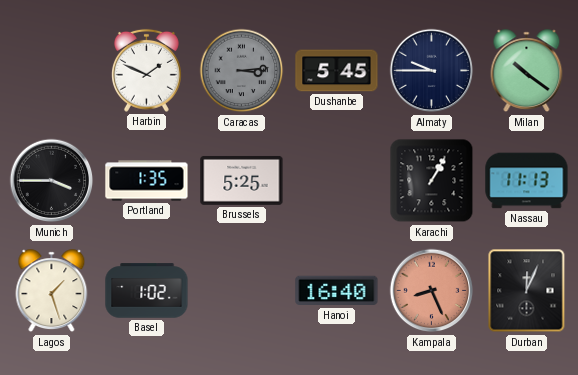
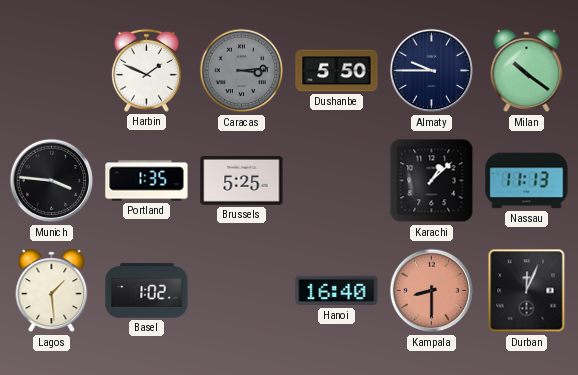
Dushanbe: 5:45 -> 5:50
Munich: 3:45 -> 3:46
Karachi: 1:05 -> 1:08
Lagos: 1:27 -> 1:29
Kampala: 8:26 -> 8:30
